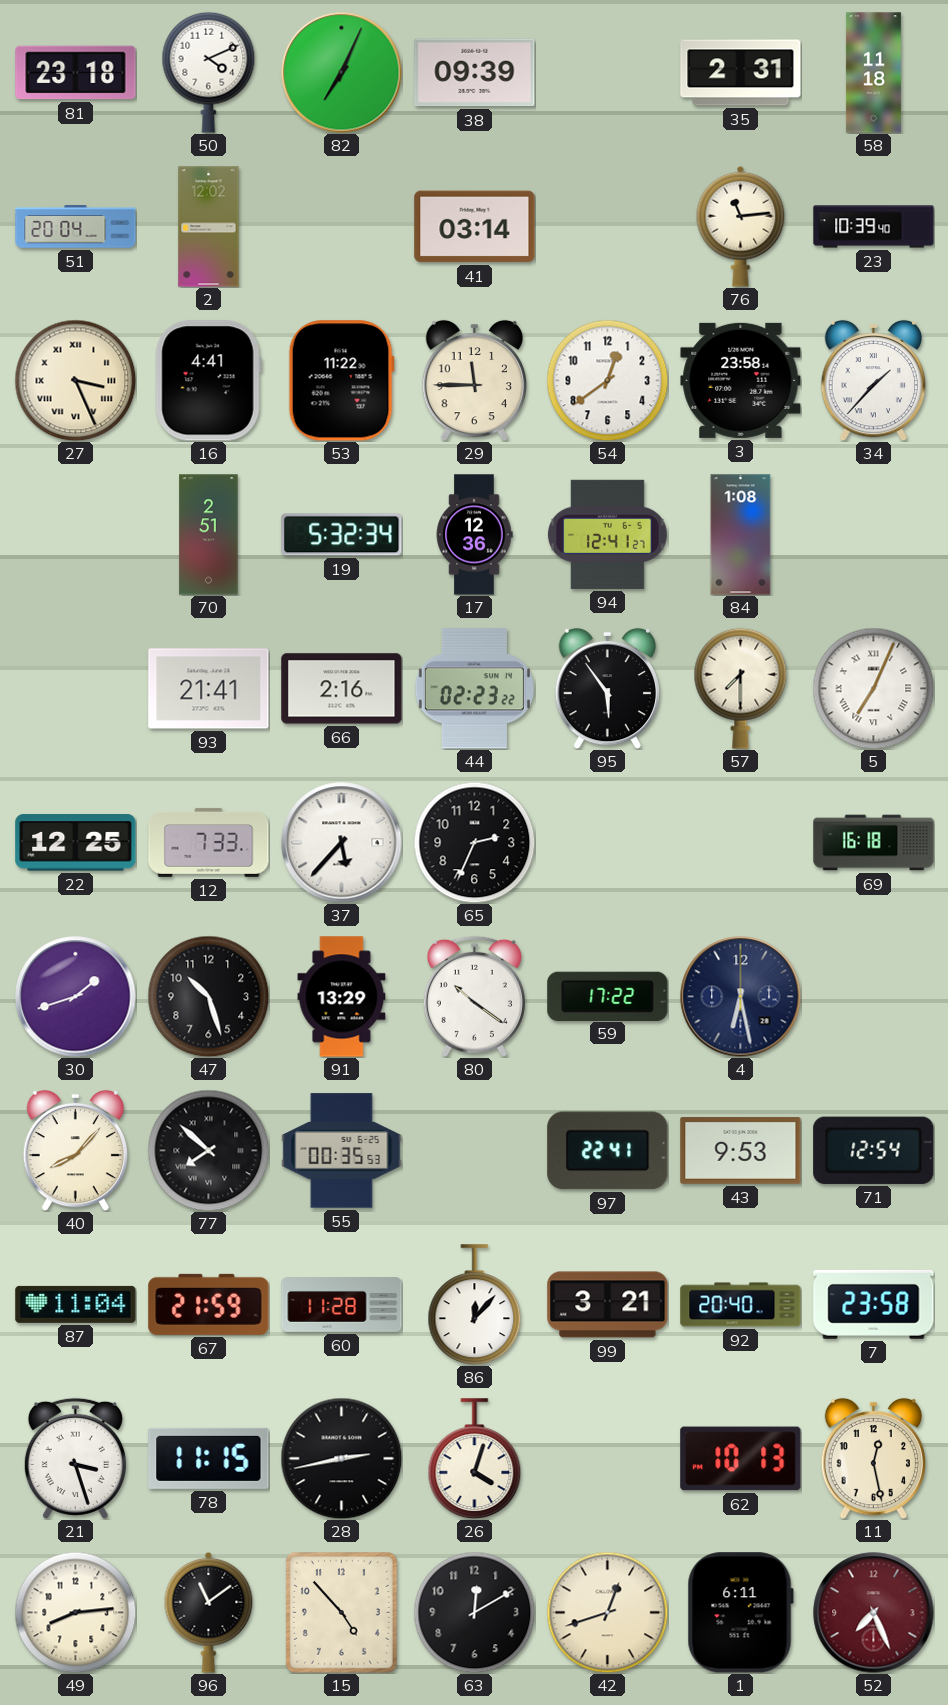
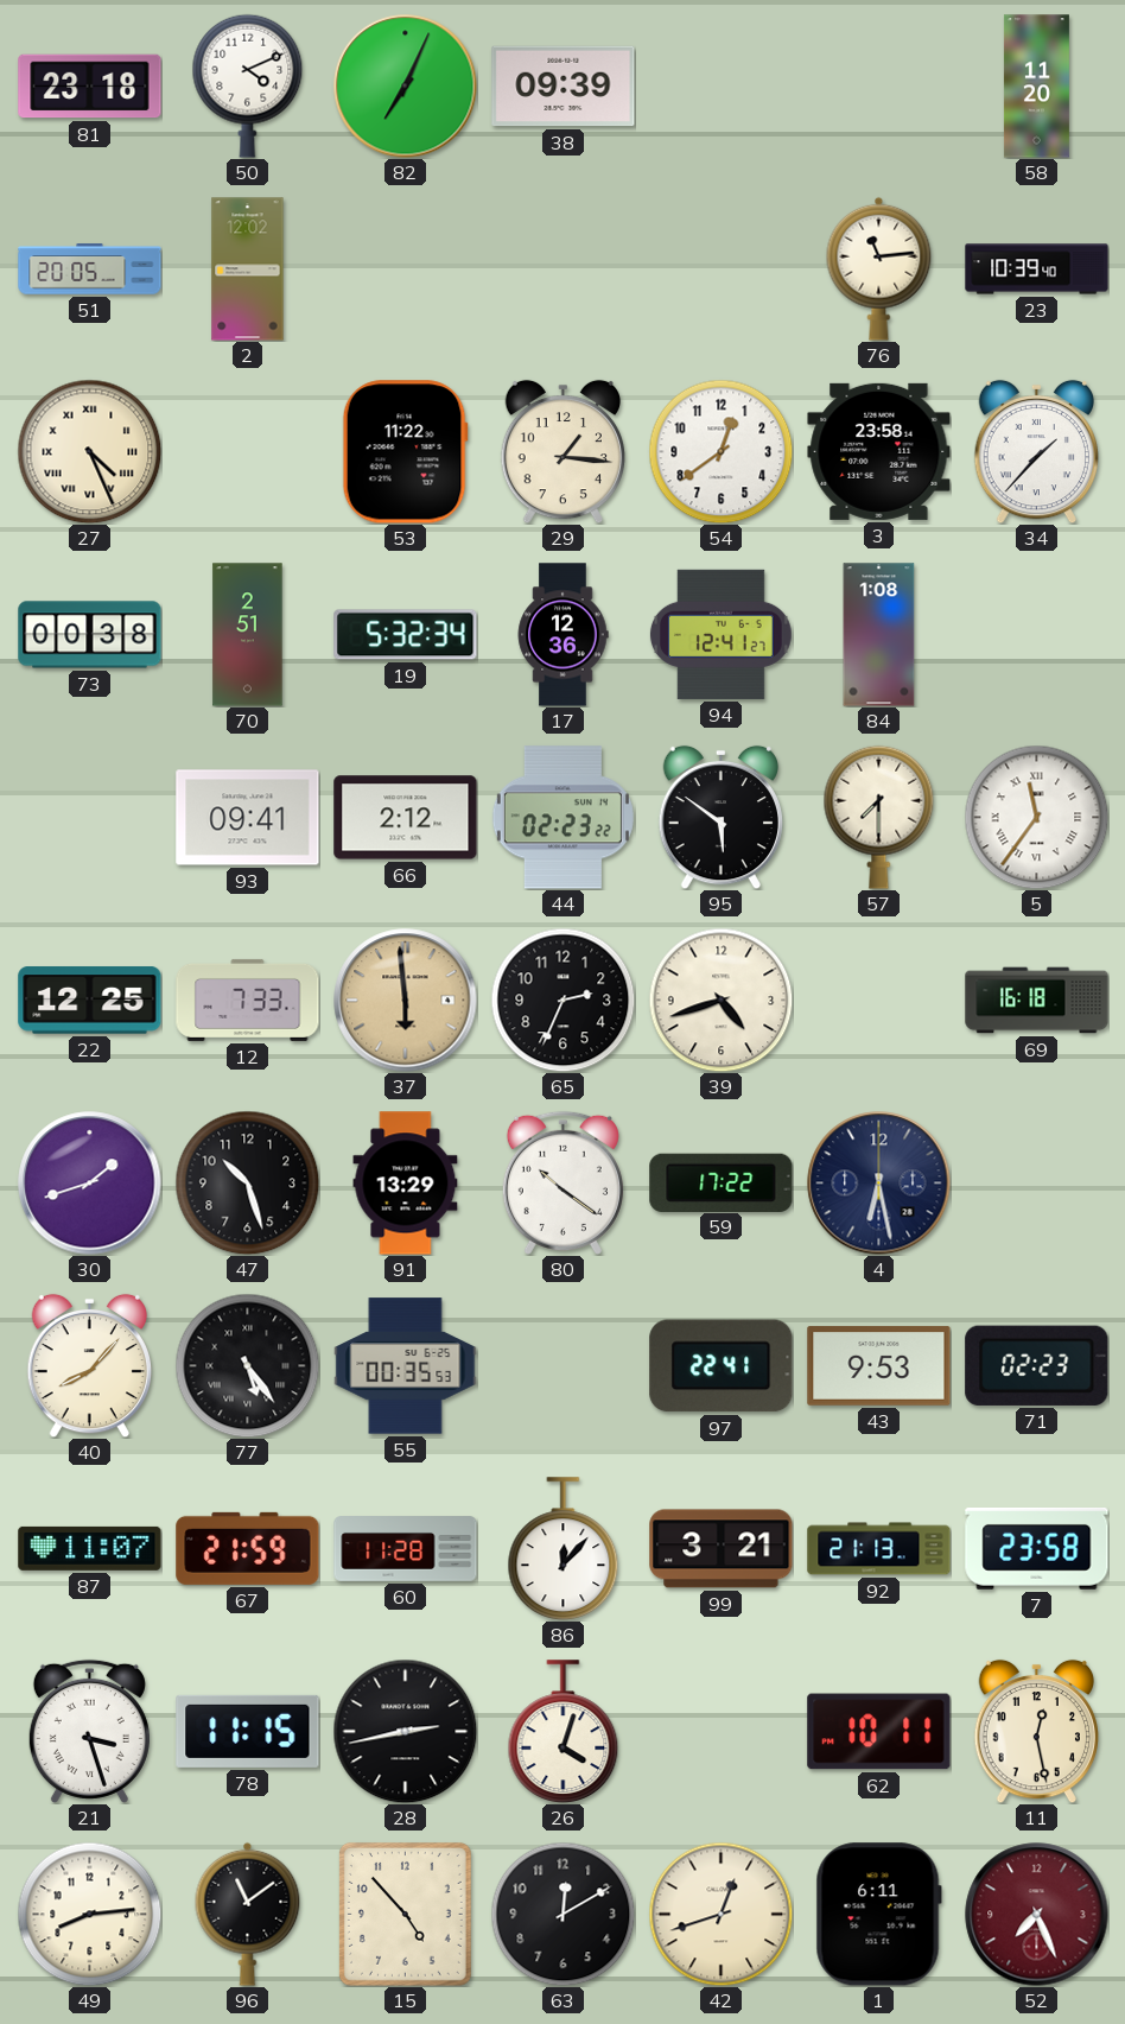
35: 2:31 -> none
58: 11:18 -> 11:20
51: 20:04 -> 20:05
41: 03:14 -> none
27: 3:26 -> 4:26
16: 4:41 -> none
29: 11:45 -> 1:16
73: none -> 00:38
93: 21:41 -> 09:41
66: 2:16 -> 2:12
95: 5:54 -> 5:51
5: 7:04 -> 11:36
37: 5:37 -> 5:59
37 dial: white -> champagne
39: none -> 4:42
77: 7:52 -> 5:24
71: 12:54 -> 02:23
87: 11:04 -> 11:07
92: 20:40 -> 21:13
62: 10:13 -> 10:11
